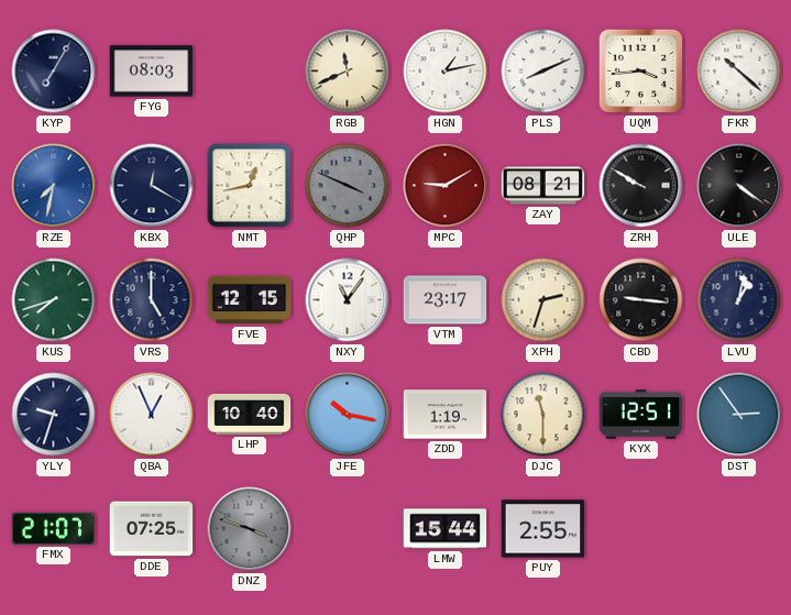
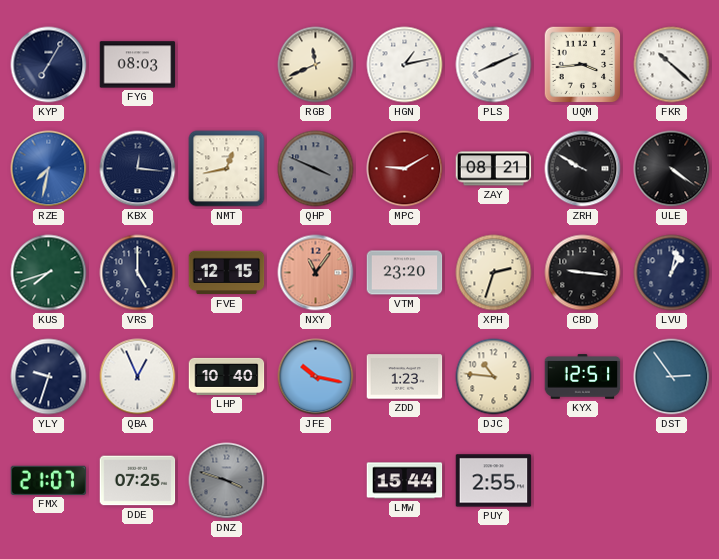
KBX: 12:20 -> 12:16
NXY dial: white -> salmon
VTM: 23:17 -> 23:20
ZDD: 1:19 -> 1:23
DJC: 11:30 -> 10:46
